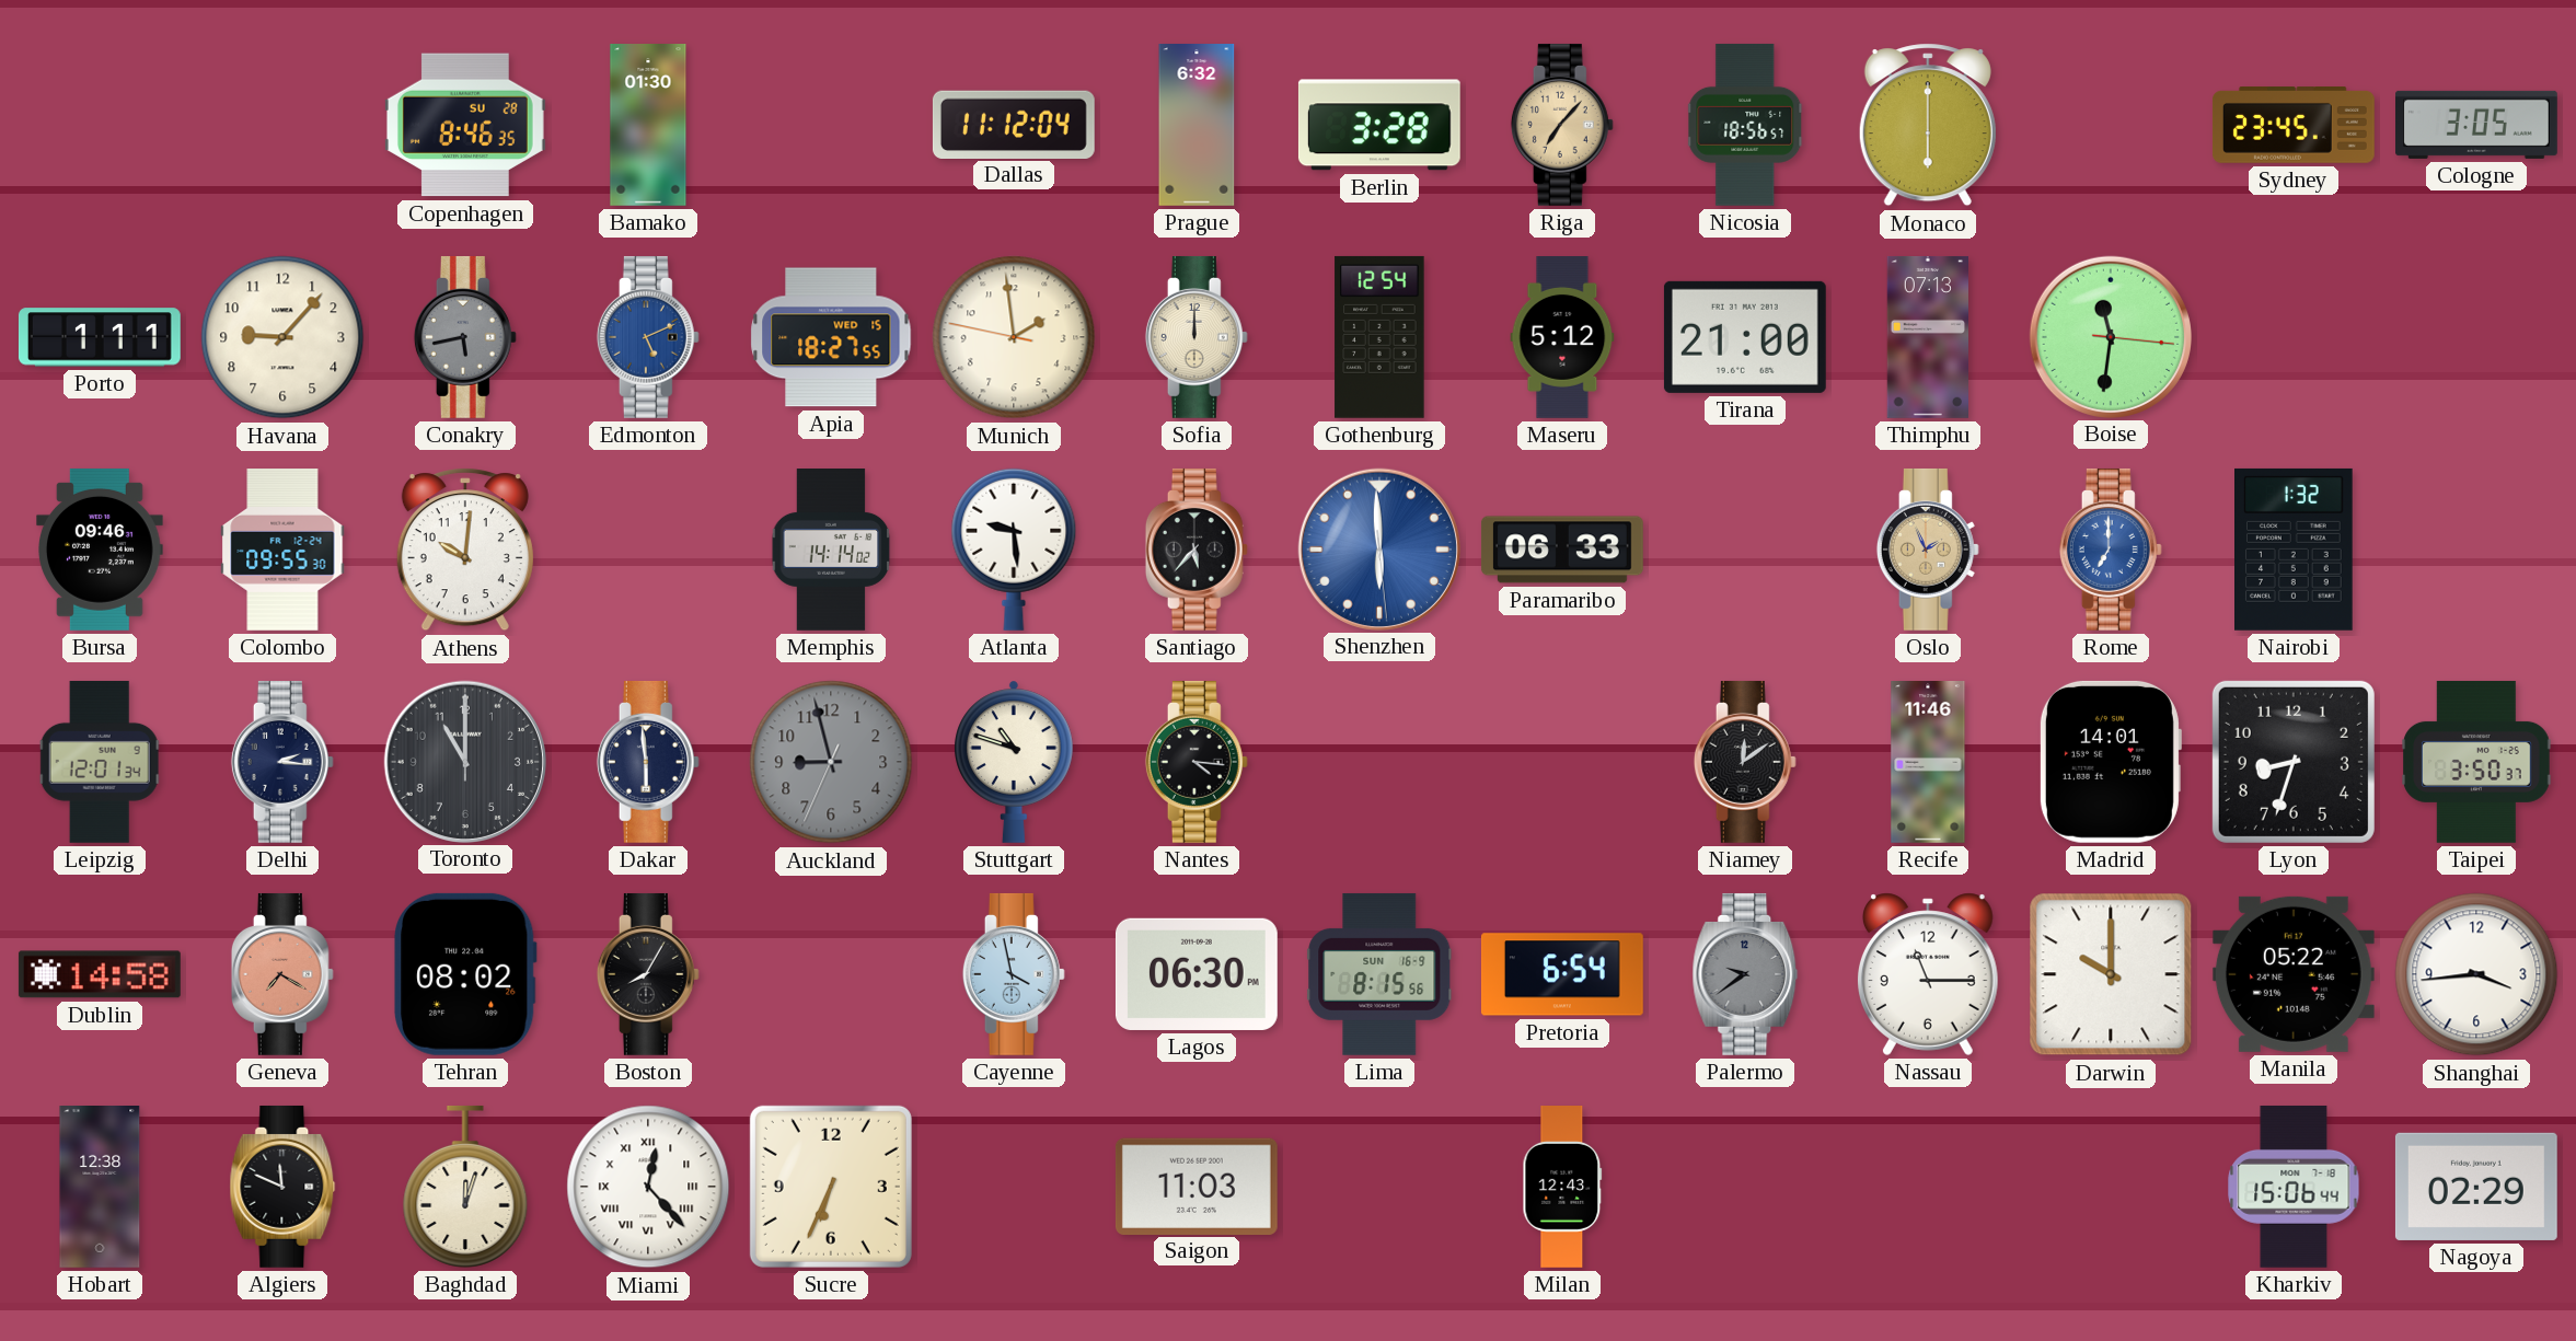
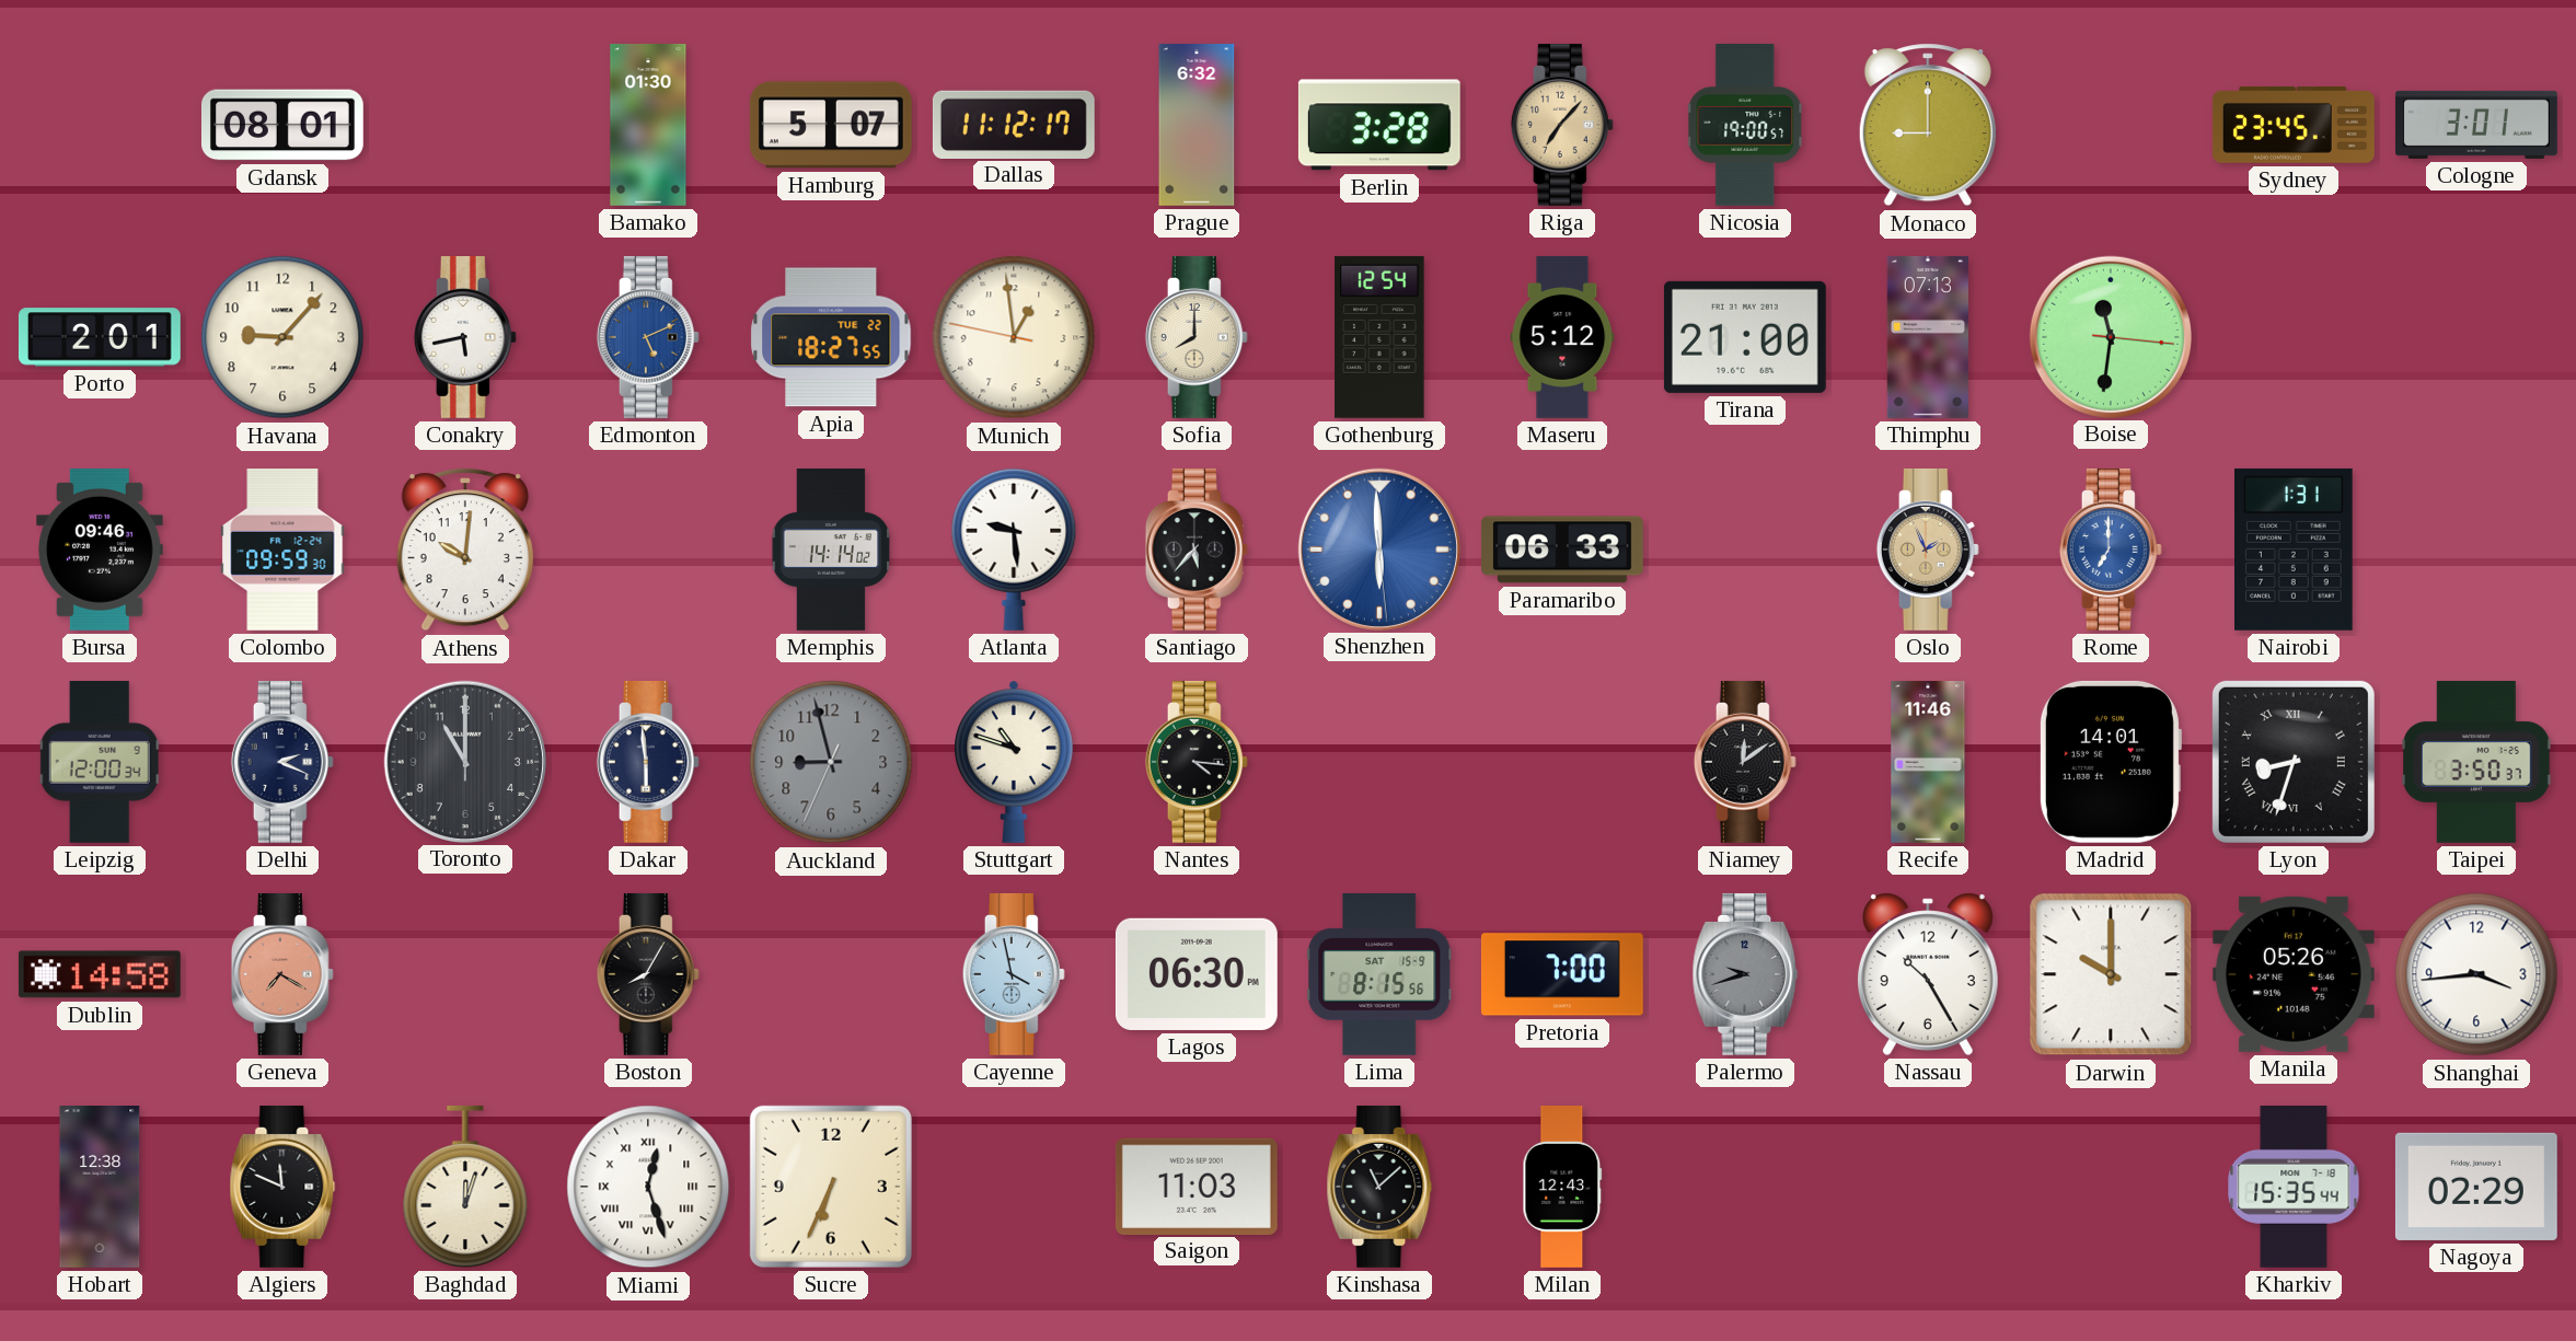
Gdansk: none -> 08:01
Copenhagen: 8:46 -> none
Hamburg: none -> 5:07
Dallas: 11:12:04 -> 11:12:17
Nicosia: 18:56 -> 19:00
Monaco: 6:00 -> 9:00
Cologne: 3:05 -> 3:01
Porto: 1:11 -> 2:01
Conakry dial: grey -> white
Apia date: WED 15 -> TUE 22
Munich: 1:58 -> 12:58
Sofia: 12:00 -> 8:00
Colombo: 09:55 -> 09:59
Nairobi: 1:32 -> 1:31
Leipzig: 12:01 -> 12:00
Delhi: 2:16 -> 2:19
Lyon numerals: Arabic -> Roman
Tehran: 08:02 -> none
Lima date: SUN 16-9 -> SAT 15-9
Pretoria: 6:54 -> 7:00
Palermo: 9:39 -> 9:42
Nassau: 11:15 -> 10:25
Manila: 05:22 -> 05:26
Miami: 12:23 -> 12:27
Kinshasa: none -> 11:08
Kharkiv: 15:06 -> 15:35
